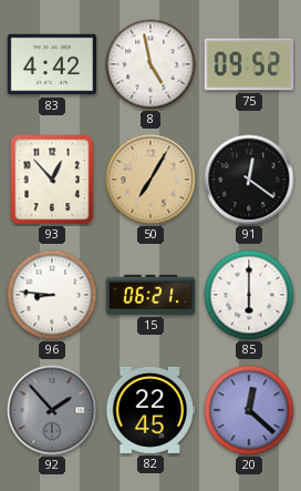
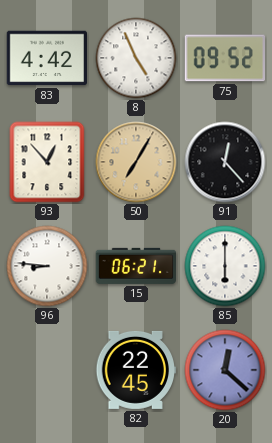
8: 4:58 -> 4:56
91: 12:21 -> 12:23
92: 1:53 -> none
